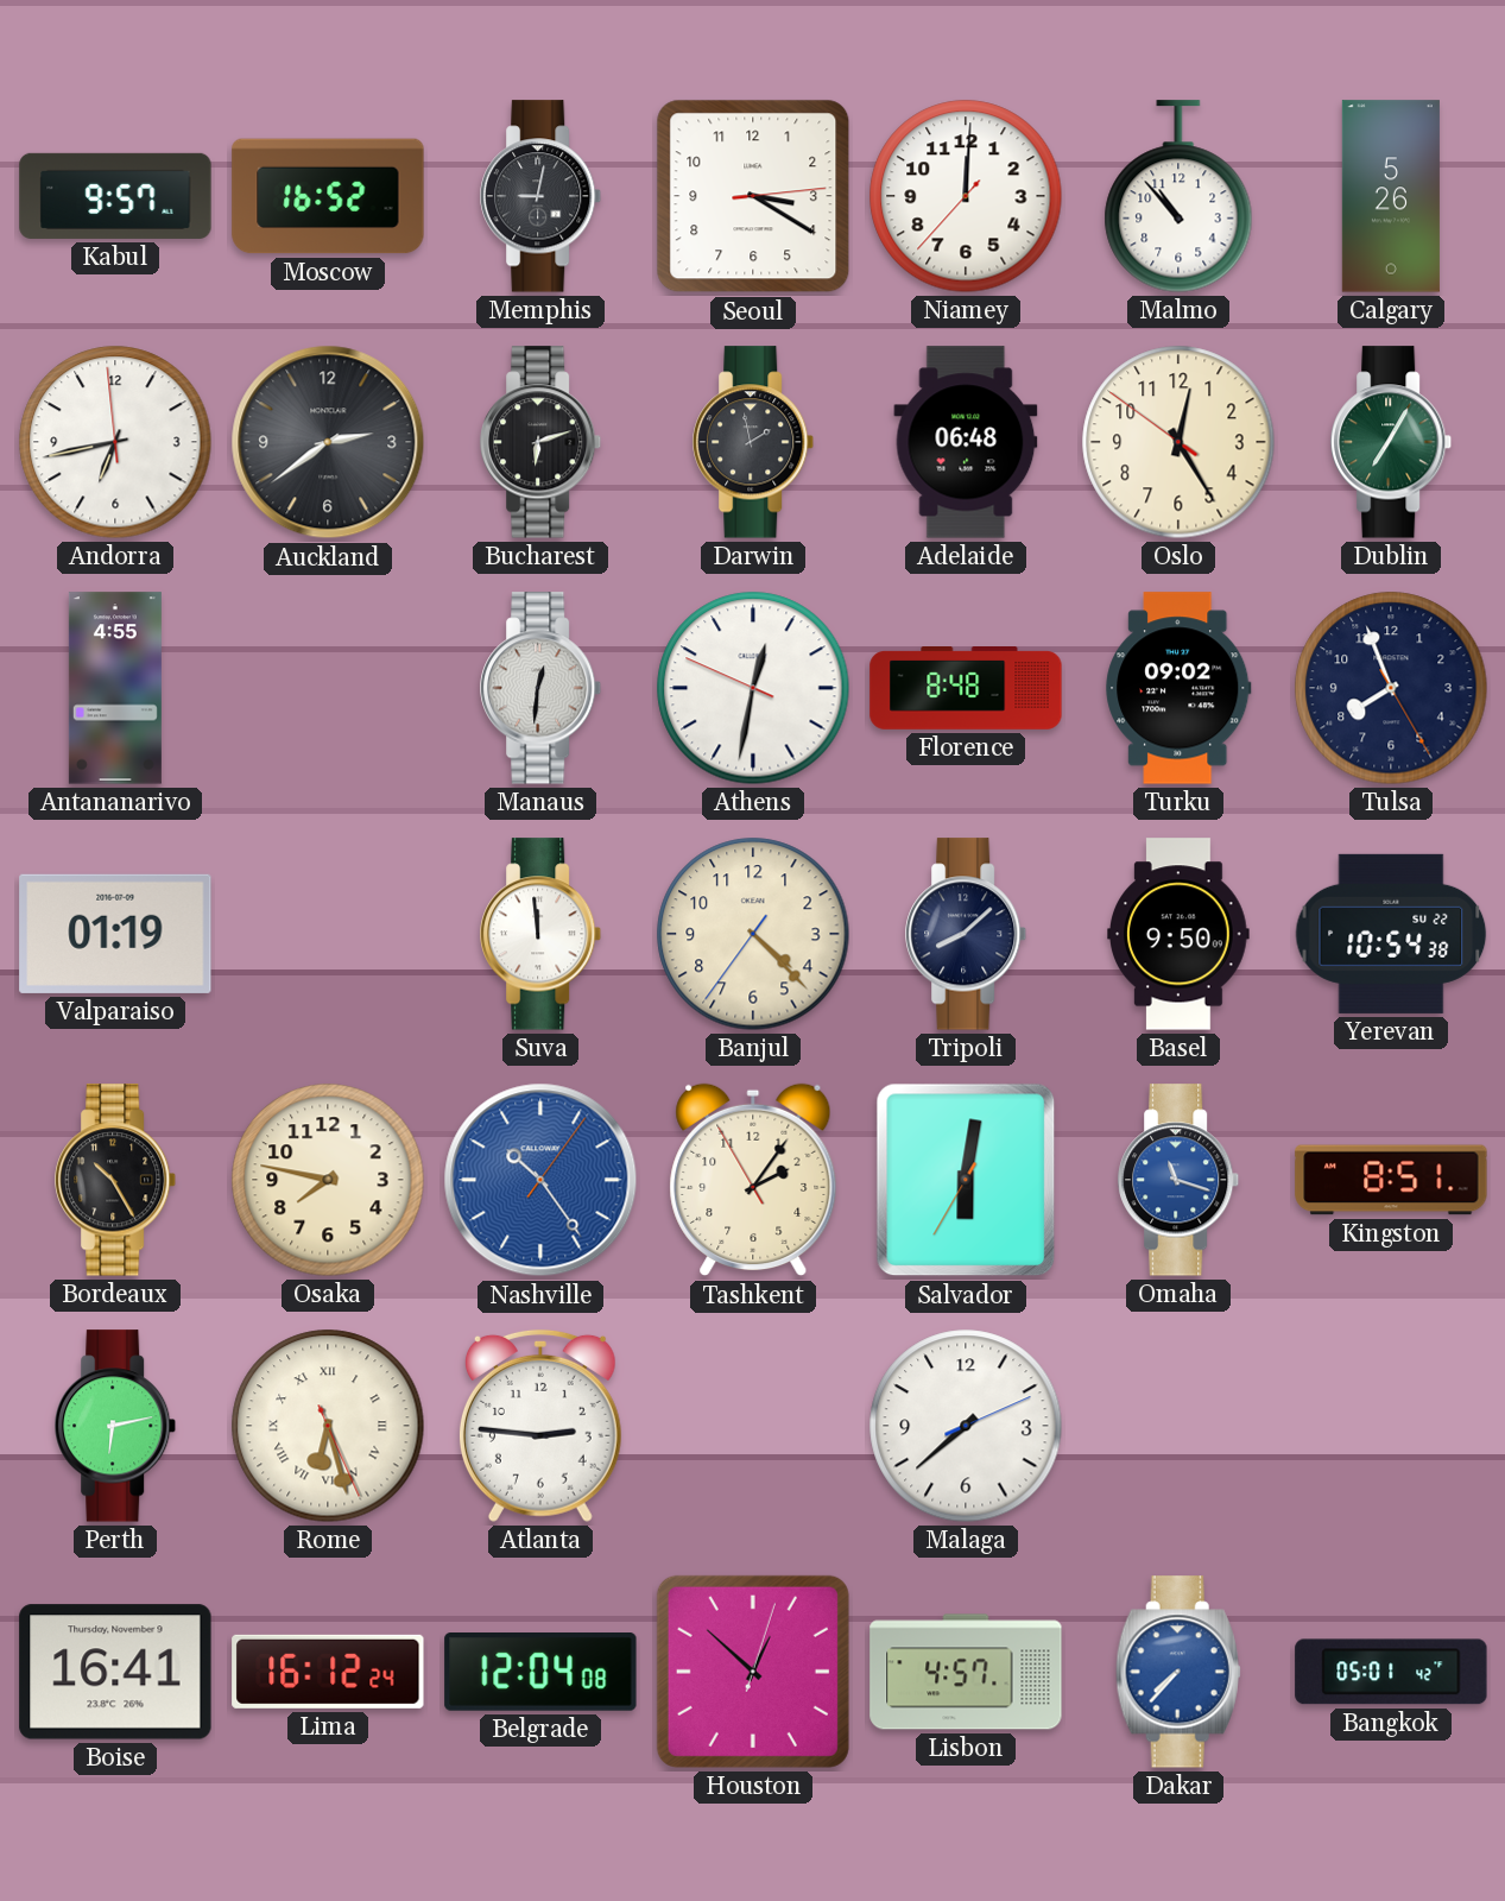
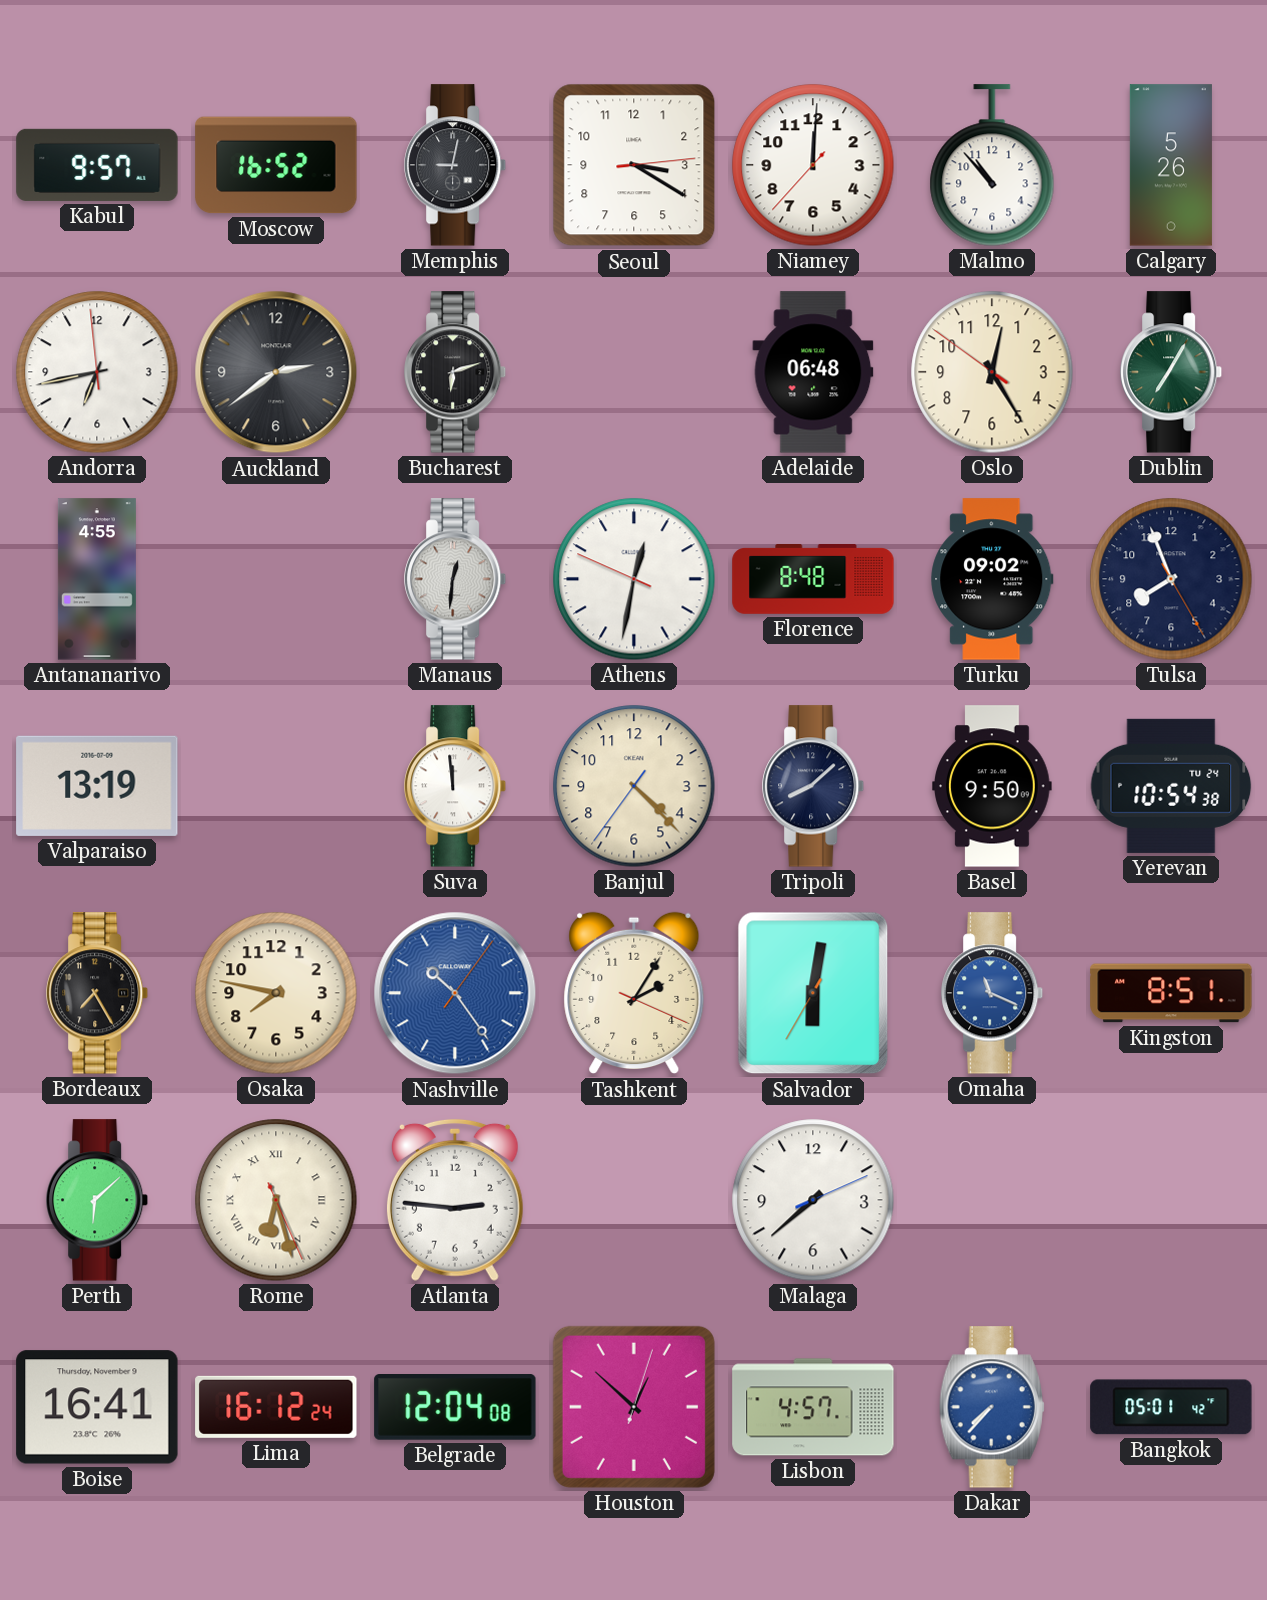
Darwin: 1:58 -> none
Valparaiso: 01:19 -> 13:19
Yerevan date: SU 22 -> TU 24
Bordeaux: 10:25 -> 7:25
Tashkent: 2:05:55 -> 2:05:19
Omaha: 11:18 -> 11:19
Perth: 6:13 -> 6:08
